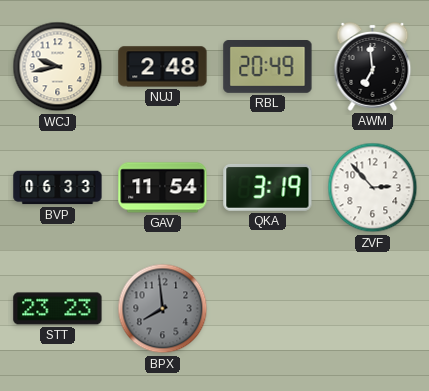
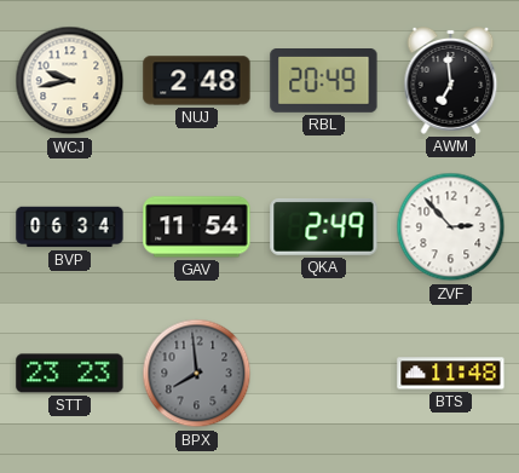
BVP: 06:33 -> 06:34
QKA: 3:19 -> 2:49
BTS: none -> 11:48
